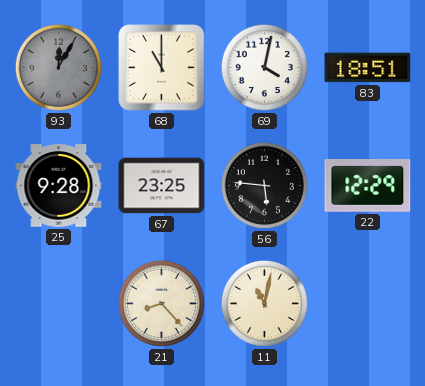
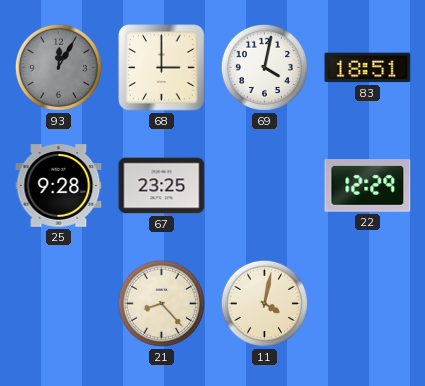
68: 11:00 -> 3:00
56: 5:46 -> none
11: 11:02 -> 4:02
